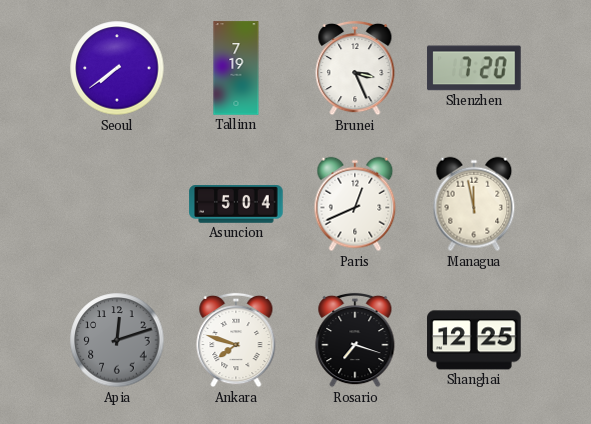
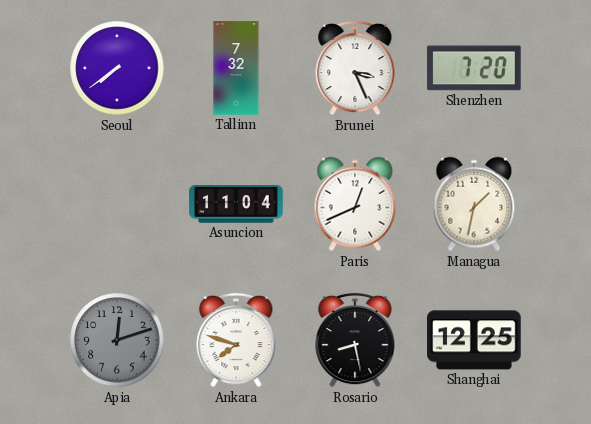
Tallinn: 7:19 -> 7:32
Asuncion: 5:04 -> 11:04
Managua: 11:58 -> 1:32
Rosario: 7:18 -> 8:28
